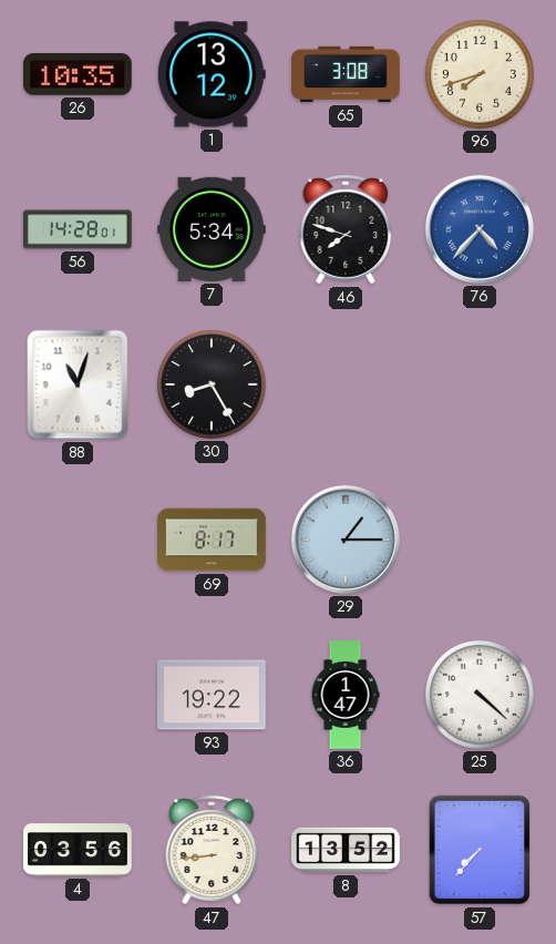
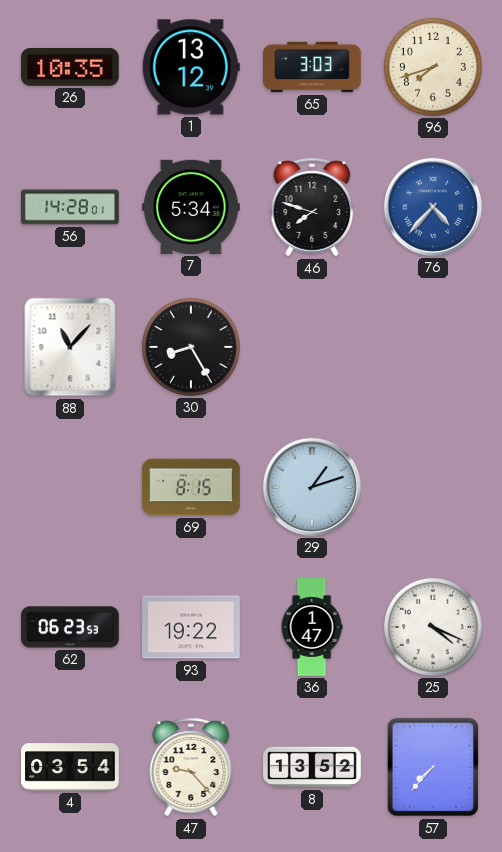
65: 3:08 -> 3:03
88: 11:03 -> 11:07
69: 8:17 -> 8:15
29: 1:15 -> 1:12
62: none -> 06:23
25: 4:22 -> 4:19
4: 03:56 -> 03:54
47: 8:44 -> 9:23
